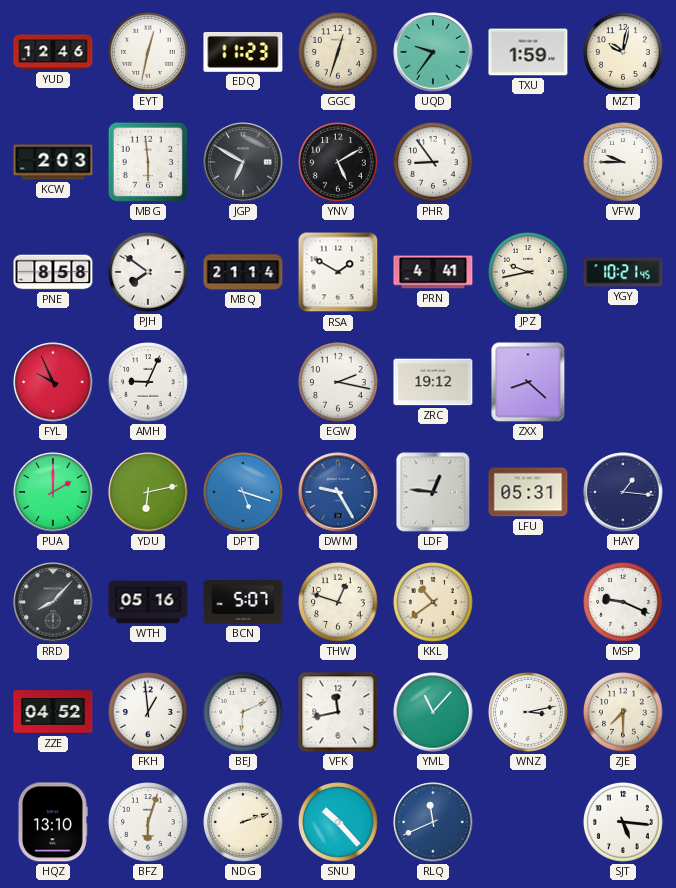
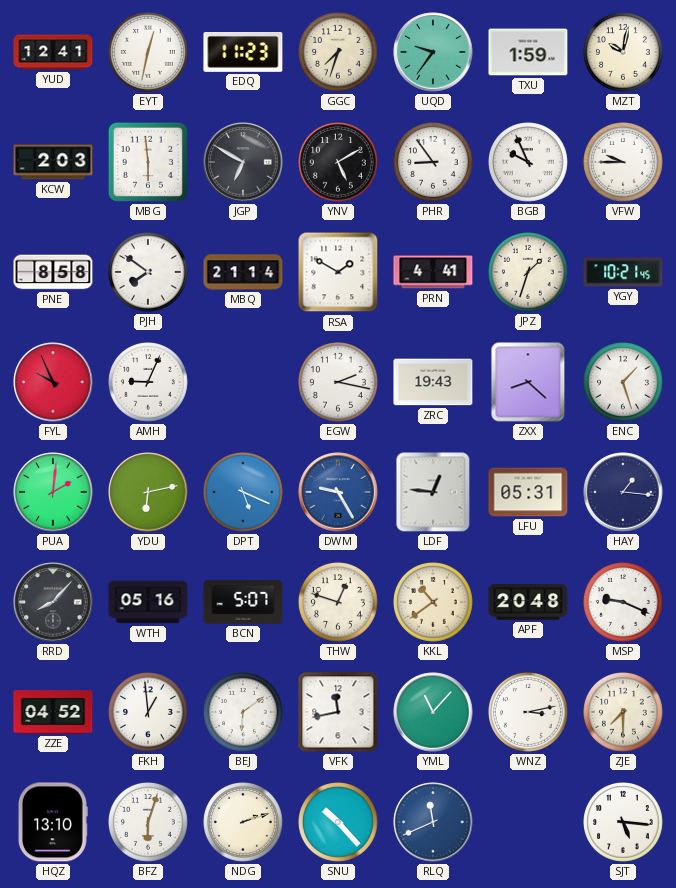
YUD: 12:46 -> 12:41
GGC: 12:33 -> 7:33
BGB: none -> 9:56
JPZ: 9:43 -> 1:33
ZRC: 19:12 -> 19:43
ENC: none -> 1:27
PUA: 2:00 -> 2:01
DPT: 5:18 -> 5:19
APF: none -> 20:48
BEJ: 6:11 -> 6:09
